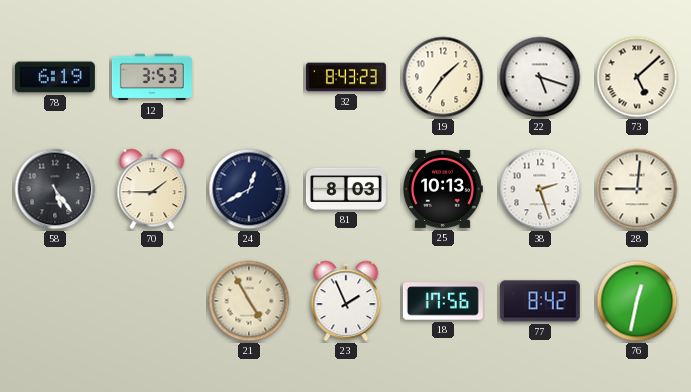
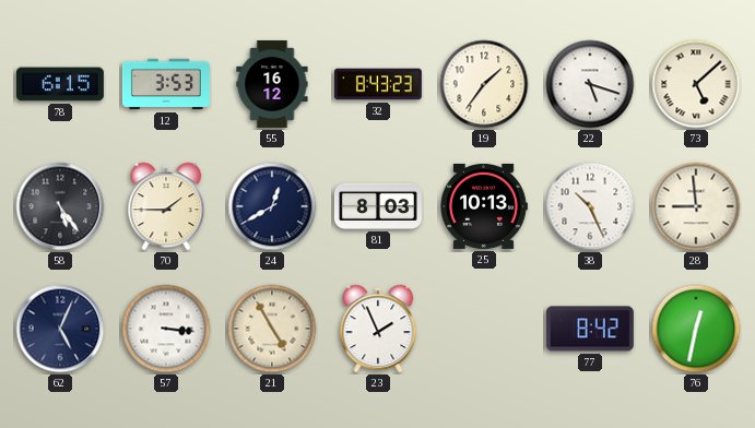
78: 6:19 -> 6:15
55: none -> 16:12
38: 2:27 -> 10:26
28: 9:01 -> 8:59
62: none -> 5:04
57: none -> 3:16
18: 17:56 -> none
